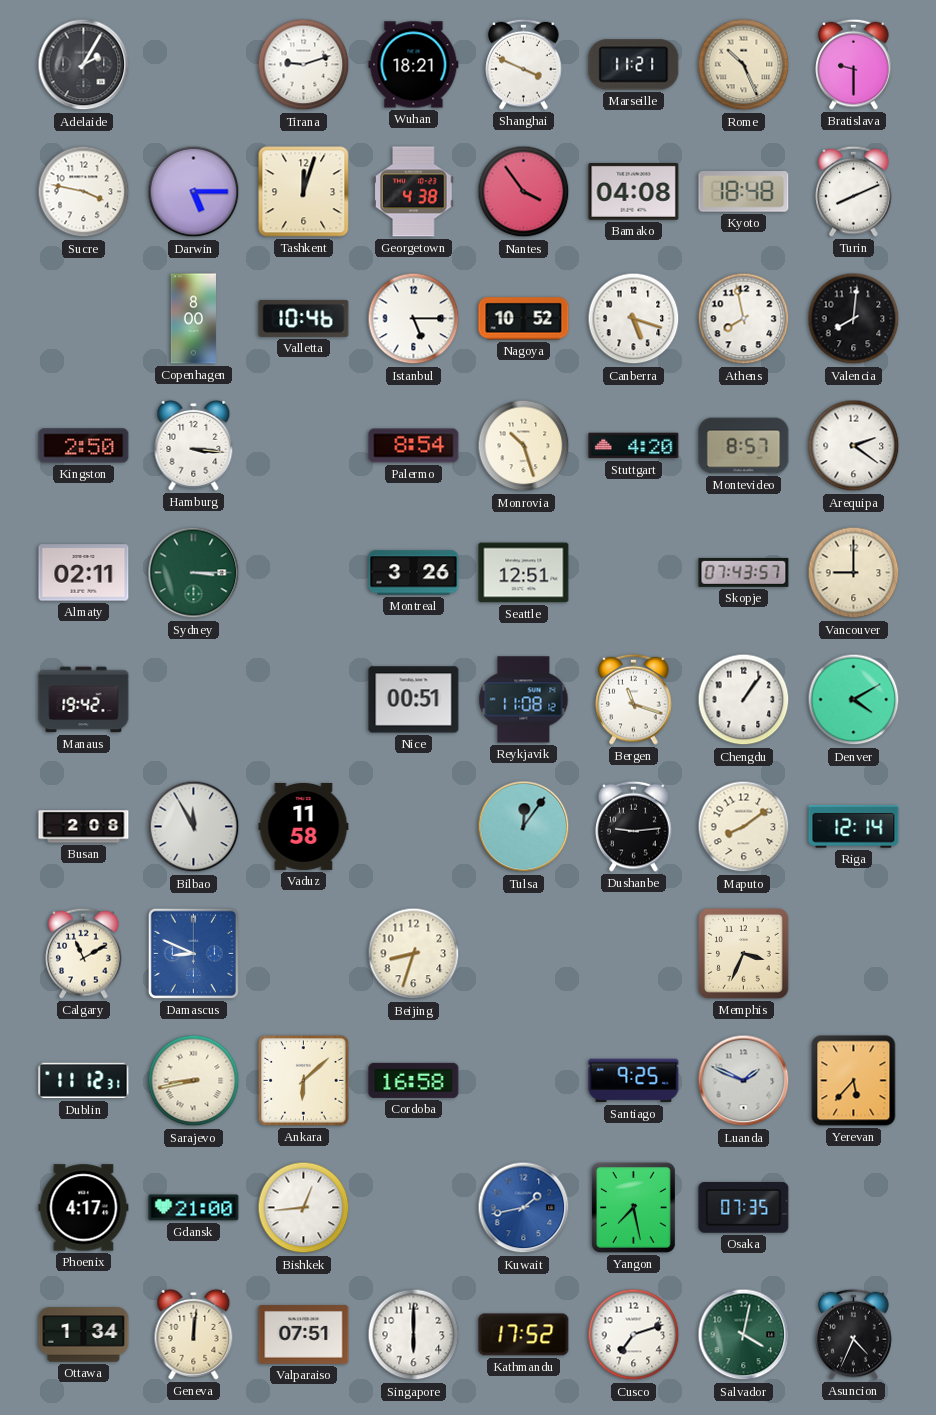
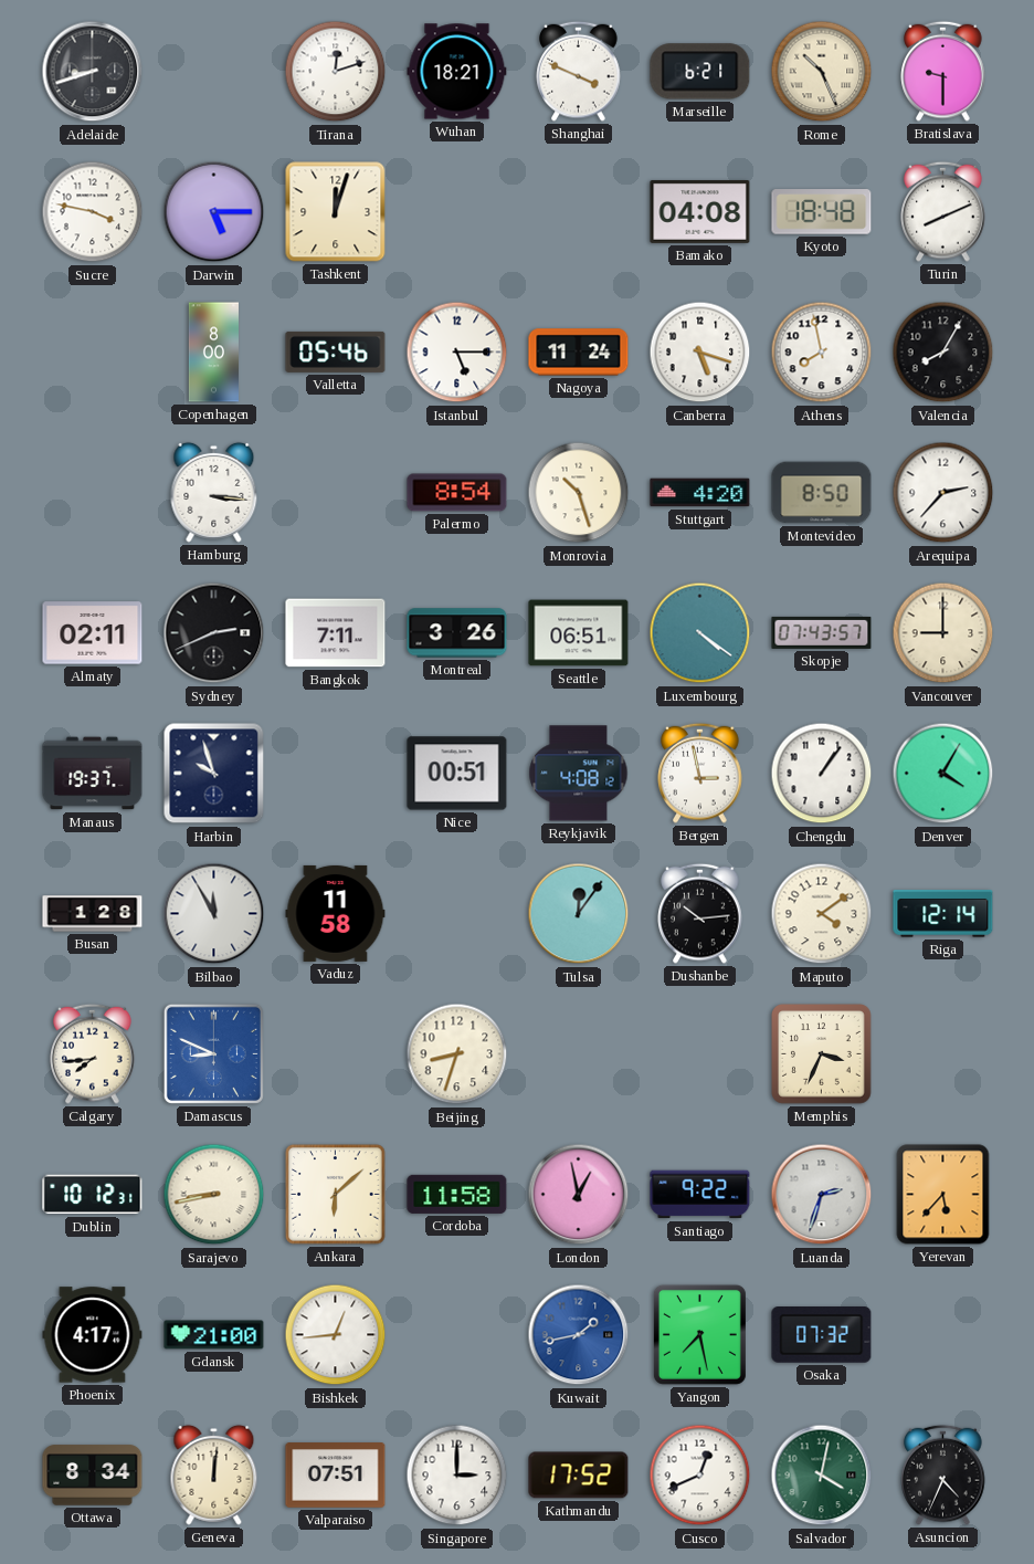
Adelaide: 2:05 -> 8:42
Tirana: 9:12 -> 12:12
Marseille: 11:21 -> 6:21
Georgetown: 4:38 -> none
Nantes: 3:54 -> none
Valletta: 10:46 -> 05:46
Nagoya: 10:52 -> 11:24
Valencia: 8:01 -> 8:05
Kingston: 2:50 -> none
Montevideo: 8:57 -> 8:50
Arequipa: 2:21 -> 2:37
Sydney: 3:15 -> 2:41
Sydney dial: green -> black
Bangkok: none -> 7:11
Seattle: 12:51 -> 06:51
Luxembourg: none -> 4:21
Manaus: 19:42 -> 19:37
Harbin: none -> 9:57
Reykjavik: 11:08 -> 4:08
Bergen: 11:18 -> 2:58
Denver: 4:10 -> 4:05
Busan: 2:08 -> 1:28
Dushanbe: 9:14 -> 10:14
Maputo: 8:09 -> 4:09
Calgary: 11:10 -> 7:44
Dublin: 11:12 -> 10:12
Cordoba: 16:58 -> 11:58
London: none -> 12:58
Santiago: 9:25 -> 9:22
Luanda: 1:49 -> 2:33
Osaka: 07:35 -> 07:32
Ottawa: 1:34 -> 8:34
Singapore: 6:00 -> 3:00
Cusco: 7:12 -> 12:41
